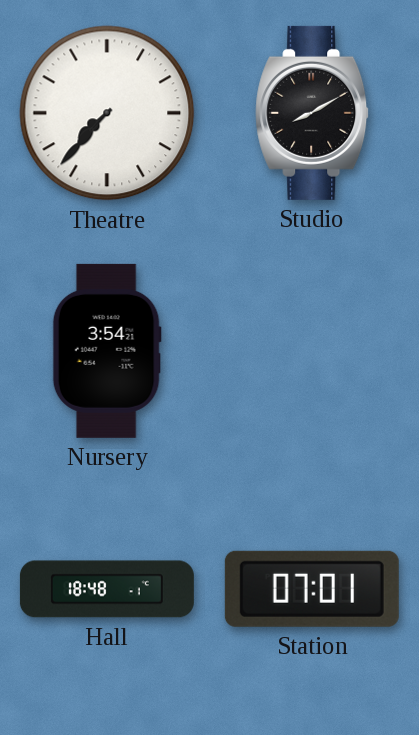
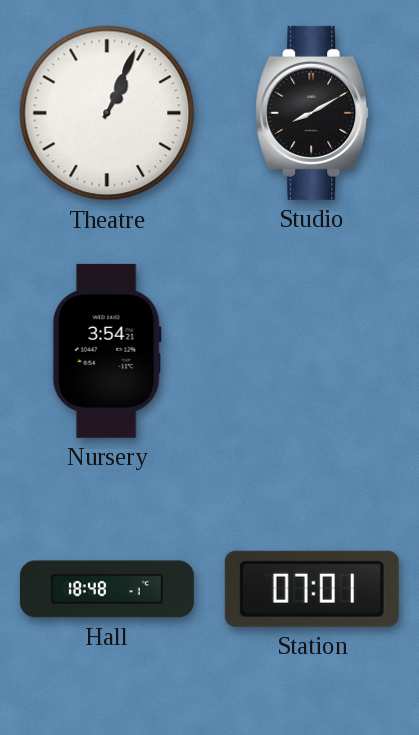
Theatre: 7:37 -> 1:04
